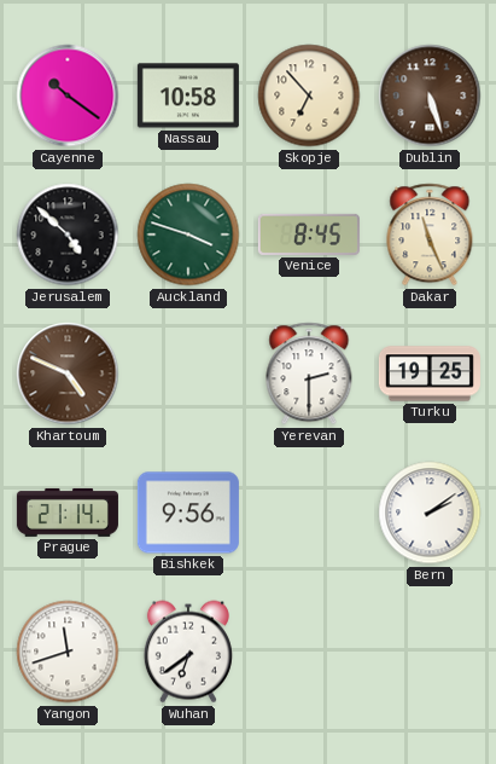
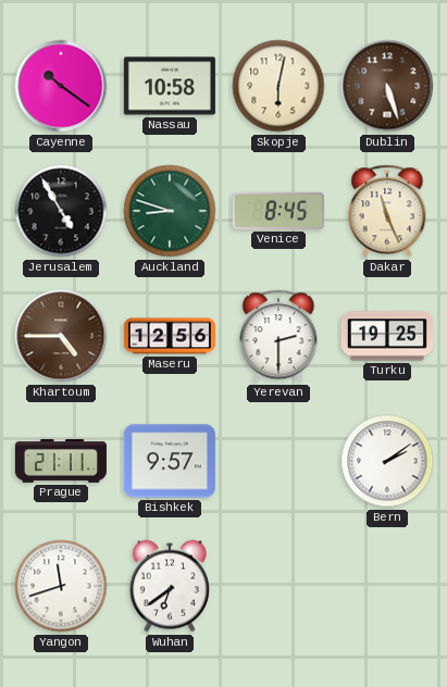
Skopje: 6:53 -> 6:02
Jerusalem: 4:52 -> 4:55
Auckland: 3:48 -> 8:48
Khartoum: 4:49 -> 4:45
Maseru: none -> 12:56
Prague: 21:14 -> 21:11
Bishkek: 9:56 -> 9:57
